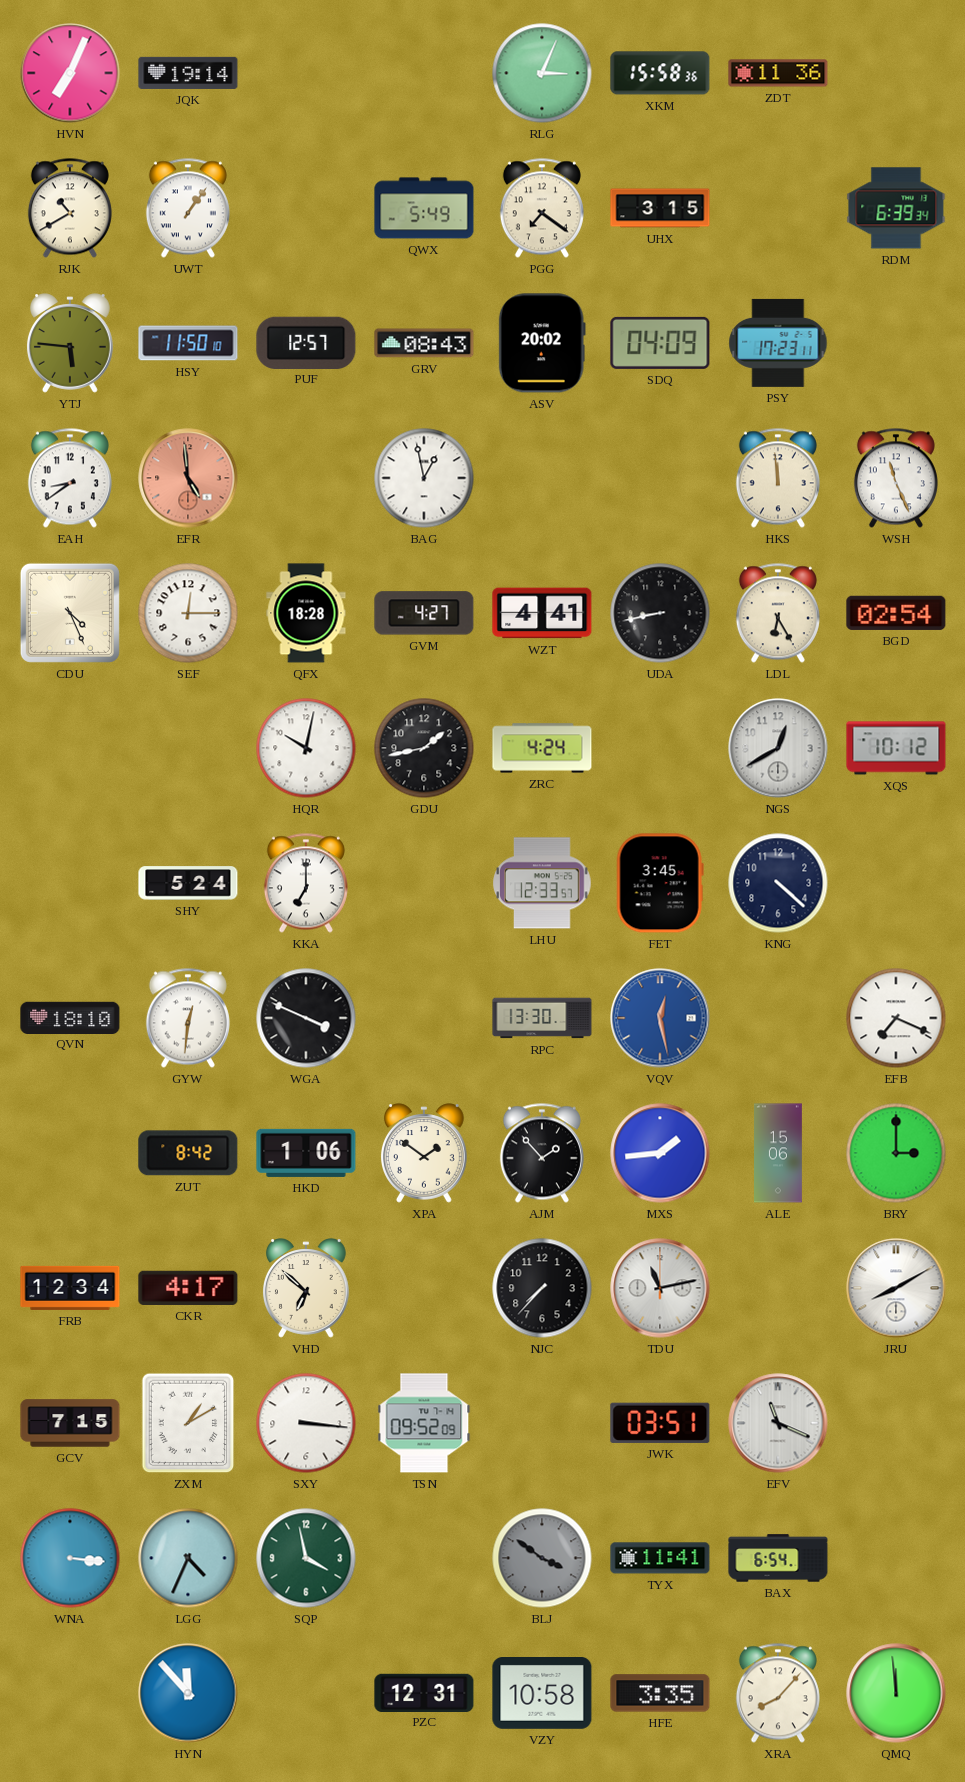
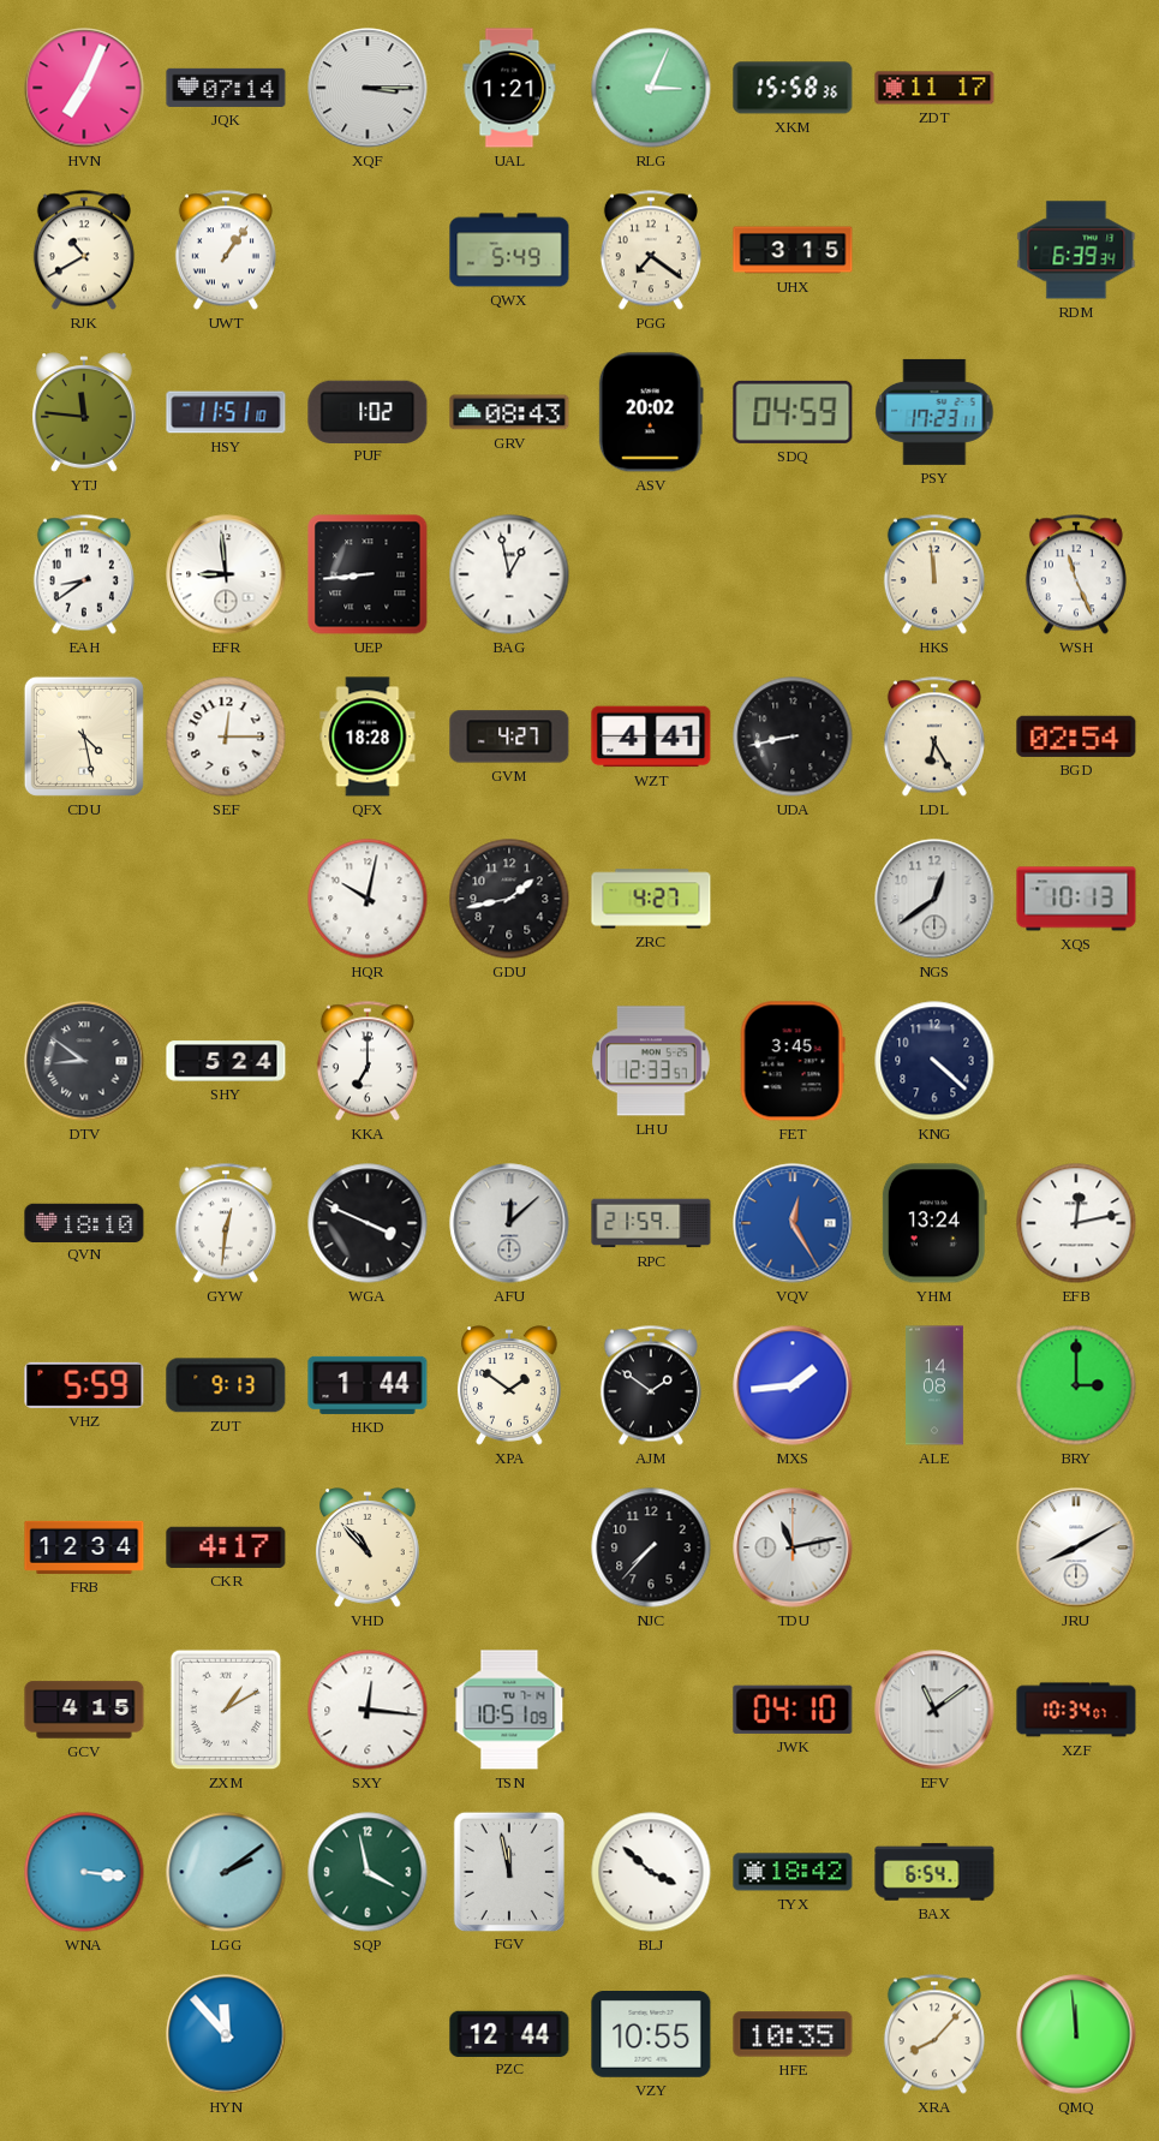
JQK: 19:14 -> 07:14
XQF: none -> 3:15
UAL: none -> 1:21
ZDT: 11:36 -> 11:17
YTJ: 5:46 -> 11:46
HSY: 11:50 -> 11:51
PUF: 12:57 -> 1:02
SDQ: 04:09 -> 04:59
EFR: 4:59 -> 8:59
EFR dial: salmon -> white
UEP: none -> 8:44
CDU: 4:26 -> 4:28
ZRC: 4:24 -> 4:27
NGS: 12:40 -> 12:39
XQS: 10:12 -> 10:13
DTV: none -> 8:51
AFU: none -> 12:08
RPC: 13:30 -> 21:59
VQV: 12:28 -> 12:25
YHM: none -> 13:24
EFB: 7:19 -> 12:13
VHZ: none -> 5:59
ZUT: 8:42 -> 9:13
HKD: 1:06 -> 1:44
AJM: 1:53 -> 1:51
ALE: 15:06 -> 14:08
VHD: 6:52 -> 10:53
GCV: 7:15 -> 4:15
SXY: 3:16 -> 12:16
TSN: 09:52 -> 10:51
JWK: 03:51 -> 04:10
EFV: 11:19 -> 11:09
XZF: none -> 10:34
LGG: 4:34 -> 2:09
FGV: none -> 11:58
BLJ: 3:51 -> 3:52
BLJ dial: grey -> white
TYX: 11:41 -> 18:42
PZC: 12:31 -> 12:44
VZY: 10:58 -> 10:55
HFE: 3:35 -> 10:35
